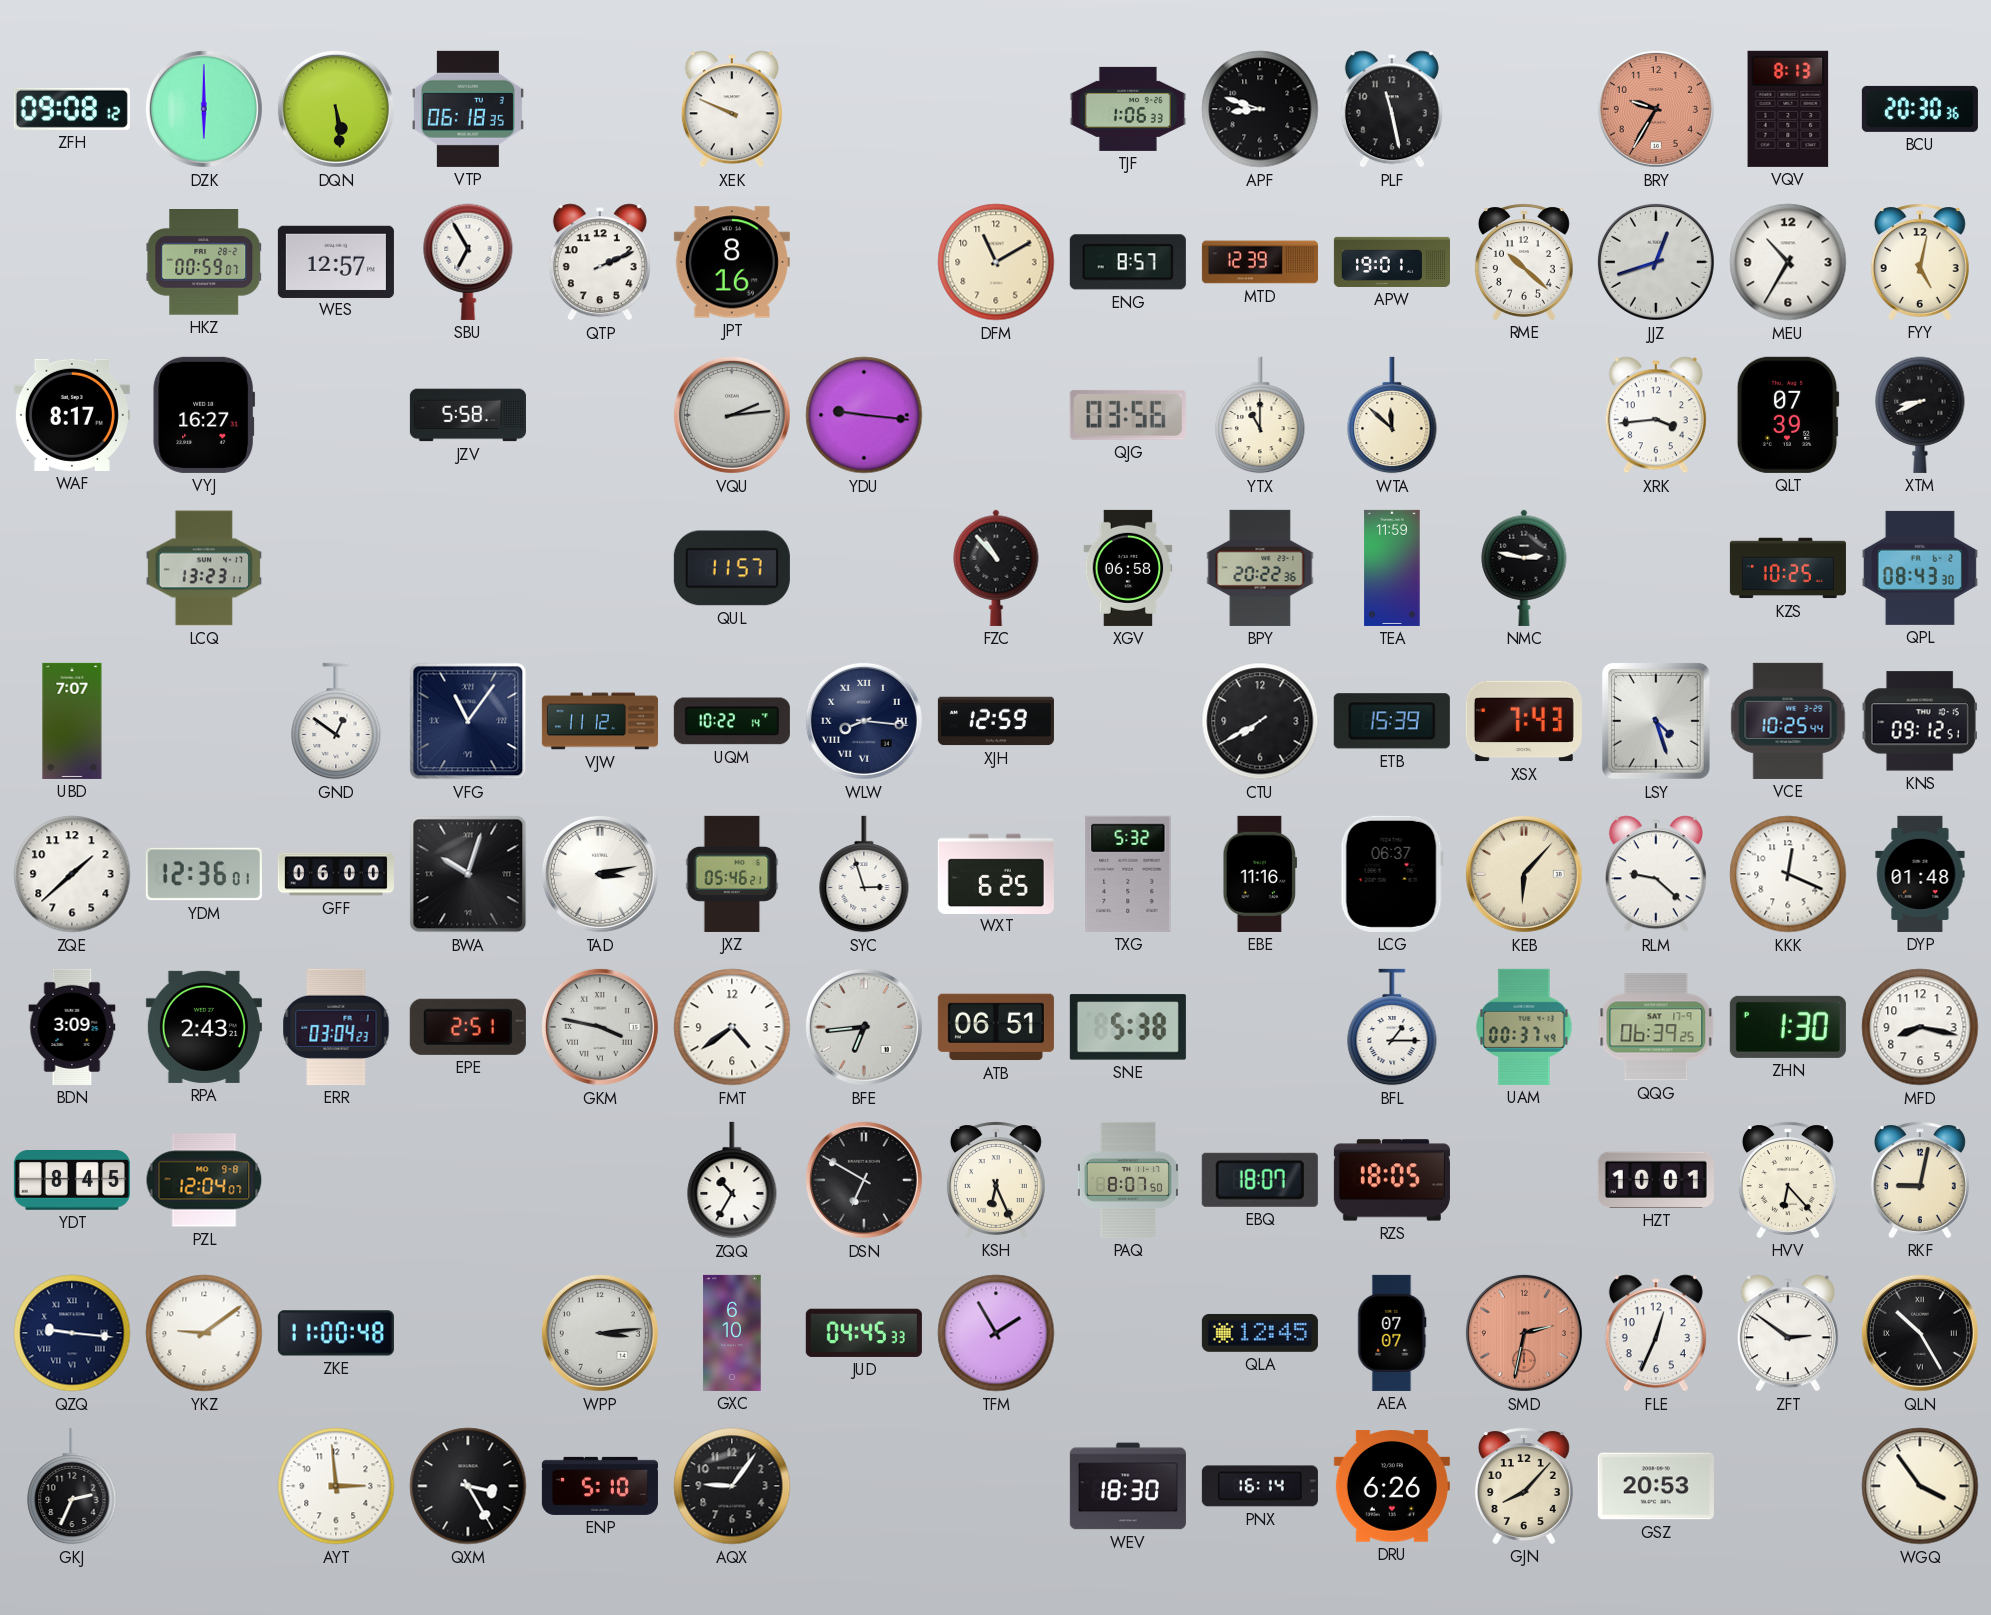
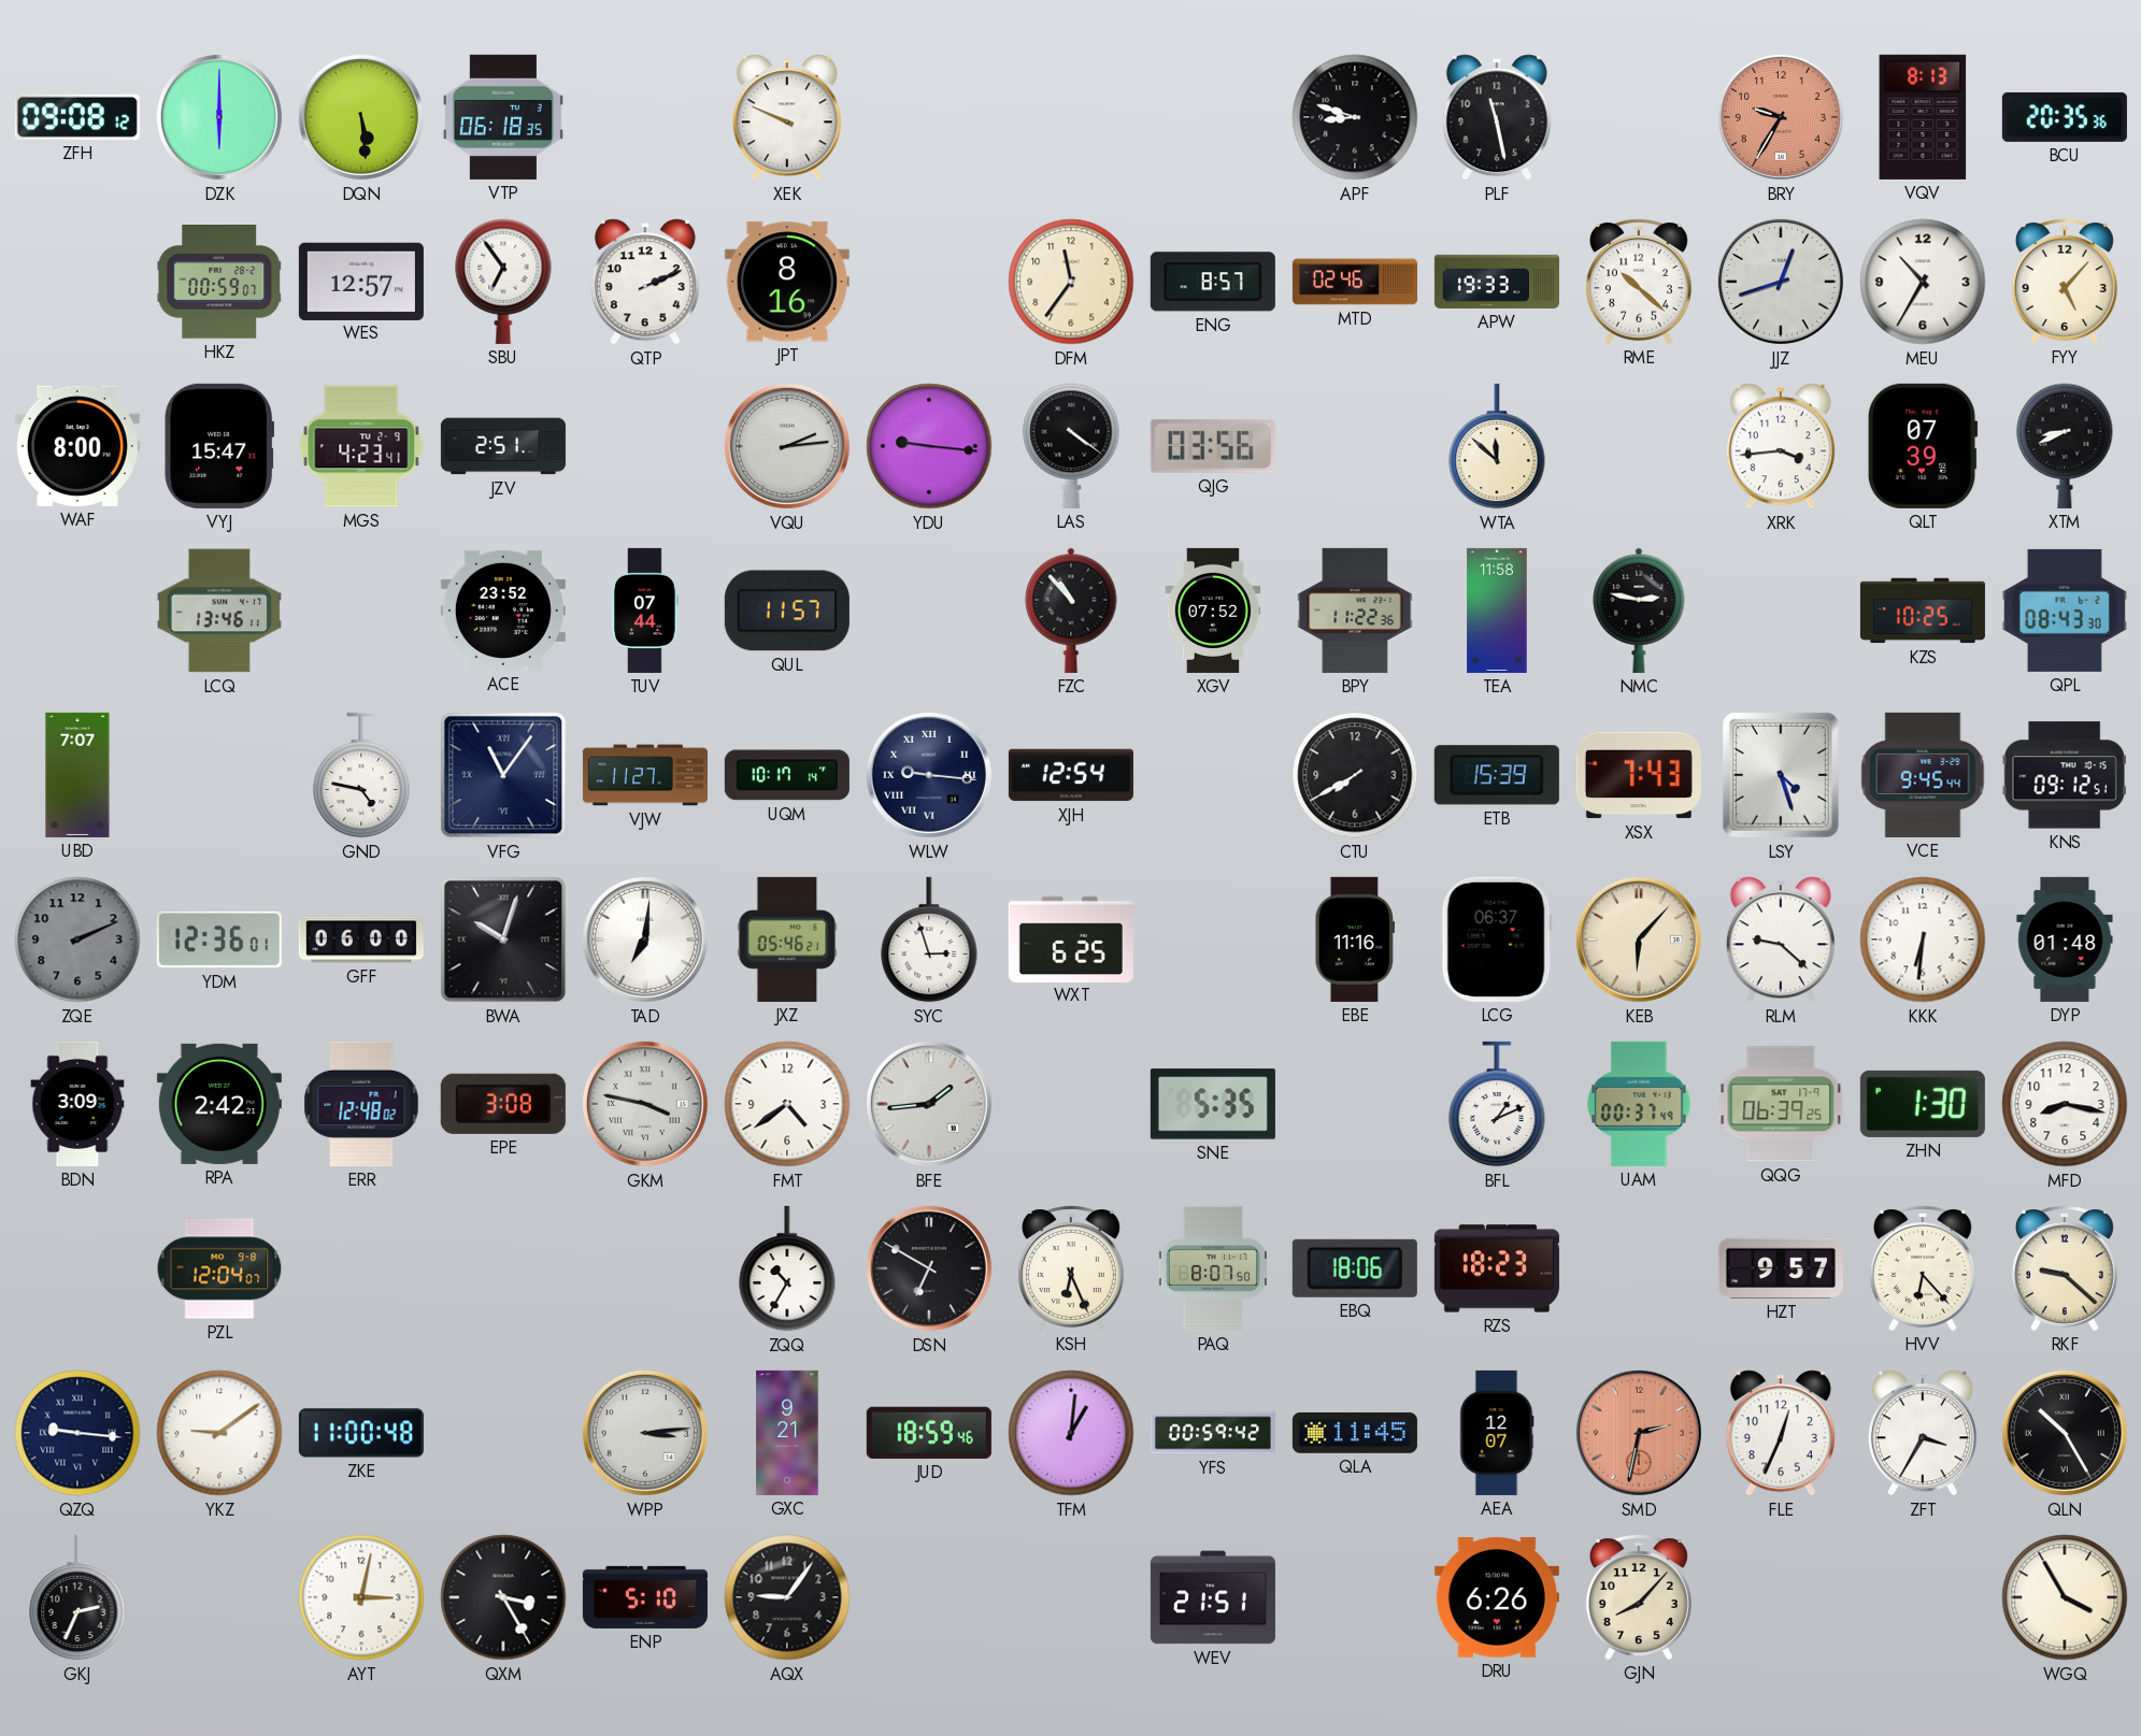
TJF: 1:06 -> none
BCU: 20:30 -> 20:35
SBU: 6:55 -> 6:54
DFM: 11:10 -> 11:36
MTD: 12:39 -> 02:46
APW: 19:01 -> 19:33
FYY: 5:02 -> 5:07
WAF: 8:17 -> 8:00
VYJ: 16:27 -> 15:47
MGS: none -> 4:23
JZV: 5:58 -> 2:51
LAS: none -> 4:21
YTX: 11:00 -> none
LCQ: 13:23 -> 13:46
ACE: none -> 23:52
TUV: none -> 07:44
XGV: 06:58 -> 07:52
BPY: 20:22 -> 11:22
TEA: 11:59 -> 11:58
GND: 12:51 -> 4:47
VJW: 11:12 -> 11:27
UQM: 10:22 -> 10:17
WLW: 8:16 -> 9:16
XJH: 12:59 -> 12:54
VCE: 10:25 -> 9:45
ZQE: 1:38 -> 2:11
ZQE dial: white -> grey
TAD: 3:13 -> 7:01
TXG: 5:32 -> none
KKK: 12:19 -> 6:31
RPA: 2:43 -> 2:42
ERR: 03:04 -> 12:48
EPE: 2:51 -> 3:08
BFE: 6:44 -> 1:44
ATB: 06:51 -> none
SNE: 5:38 -> 5:35
BFL: 1:15 -> 1:11
YDT: 8:45 -> none
EBQ: 18:07 -> 18:06
RZS: 18:05 -> 18:23
HZT: 10:01 -> 9:57
RKF: 9:02 -> 9:22
GXC: 6:10 -> 9:21
JUD: 04:45 -> 18:59
TFM: 1:55 -> 1:01
YFS: none -> 00:59
QLA: 12:45 -> 11:45
AEA: 07:07 -> 12:07
ZFT: 2:51 -> 3:35
AYT: 2:59 -> 3:02
WEV: 18:30 -> 21:51
PNX: 16:14 -> none
GSZ: 20:53 -> none
WGQ: 3:54 -> 3:55
